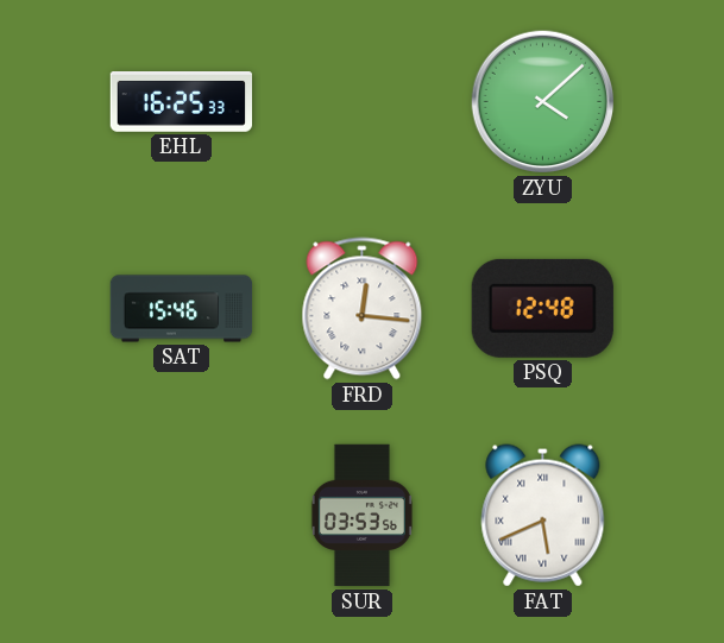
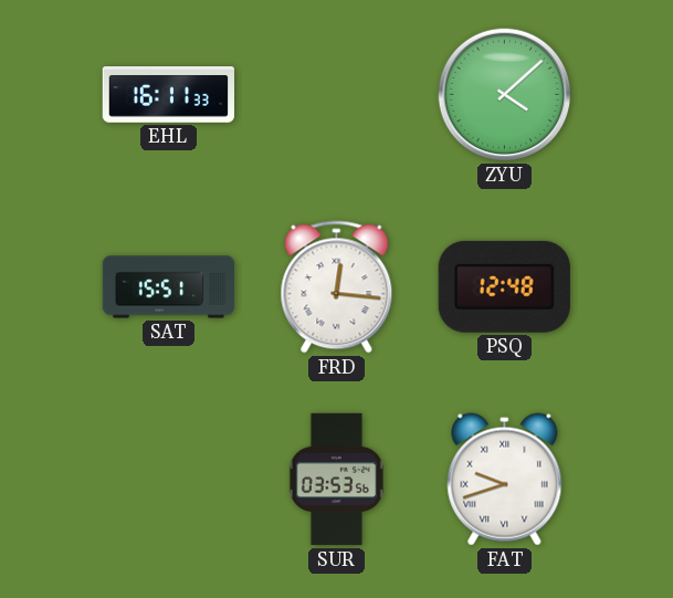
EHL: 16:25 -> 16:11
SAT: 15:46 -> 15:51
FAT: 5:41 -> 9:42
